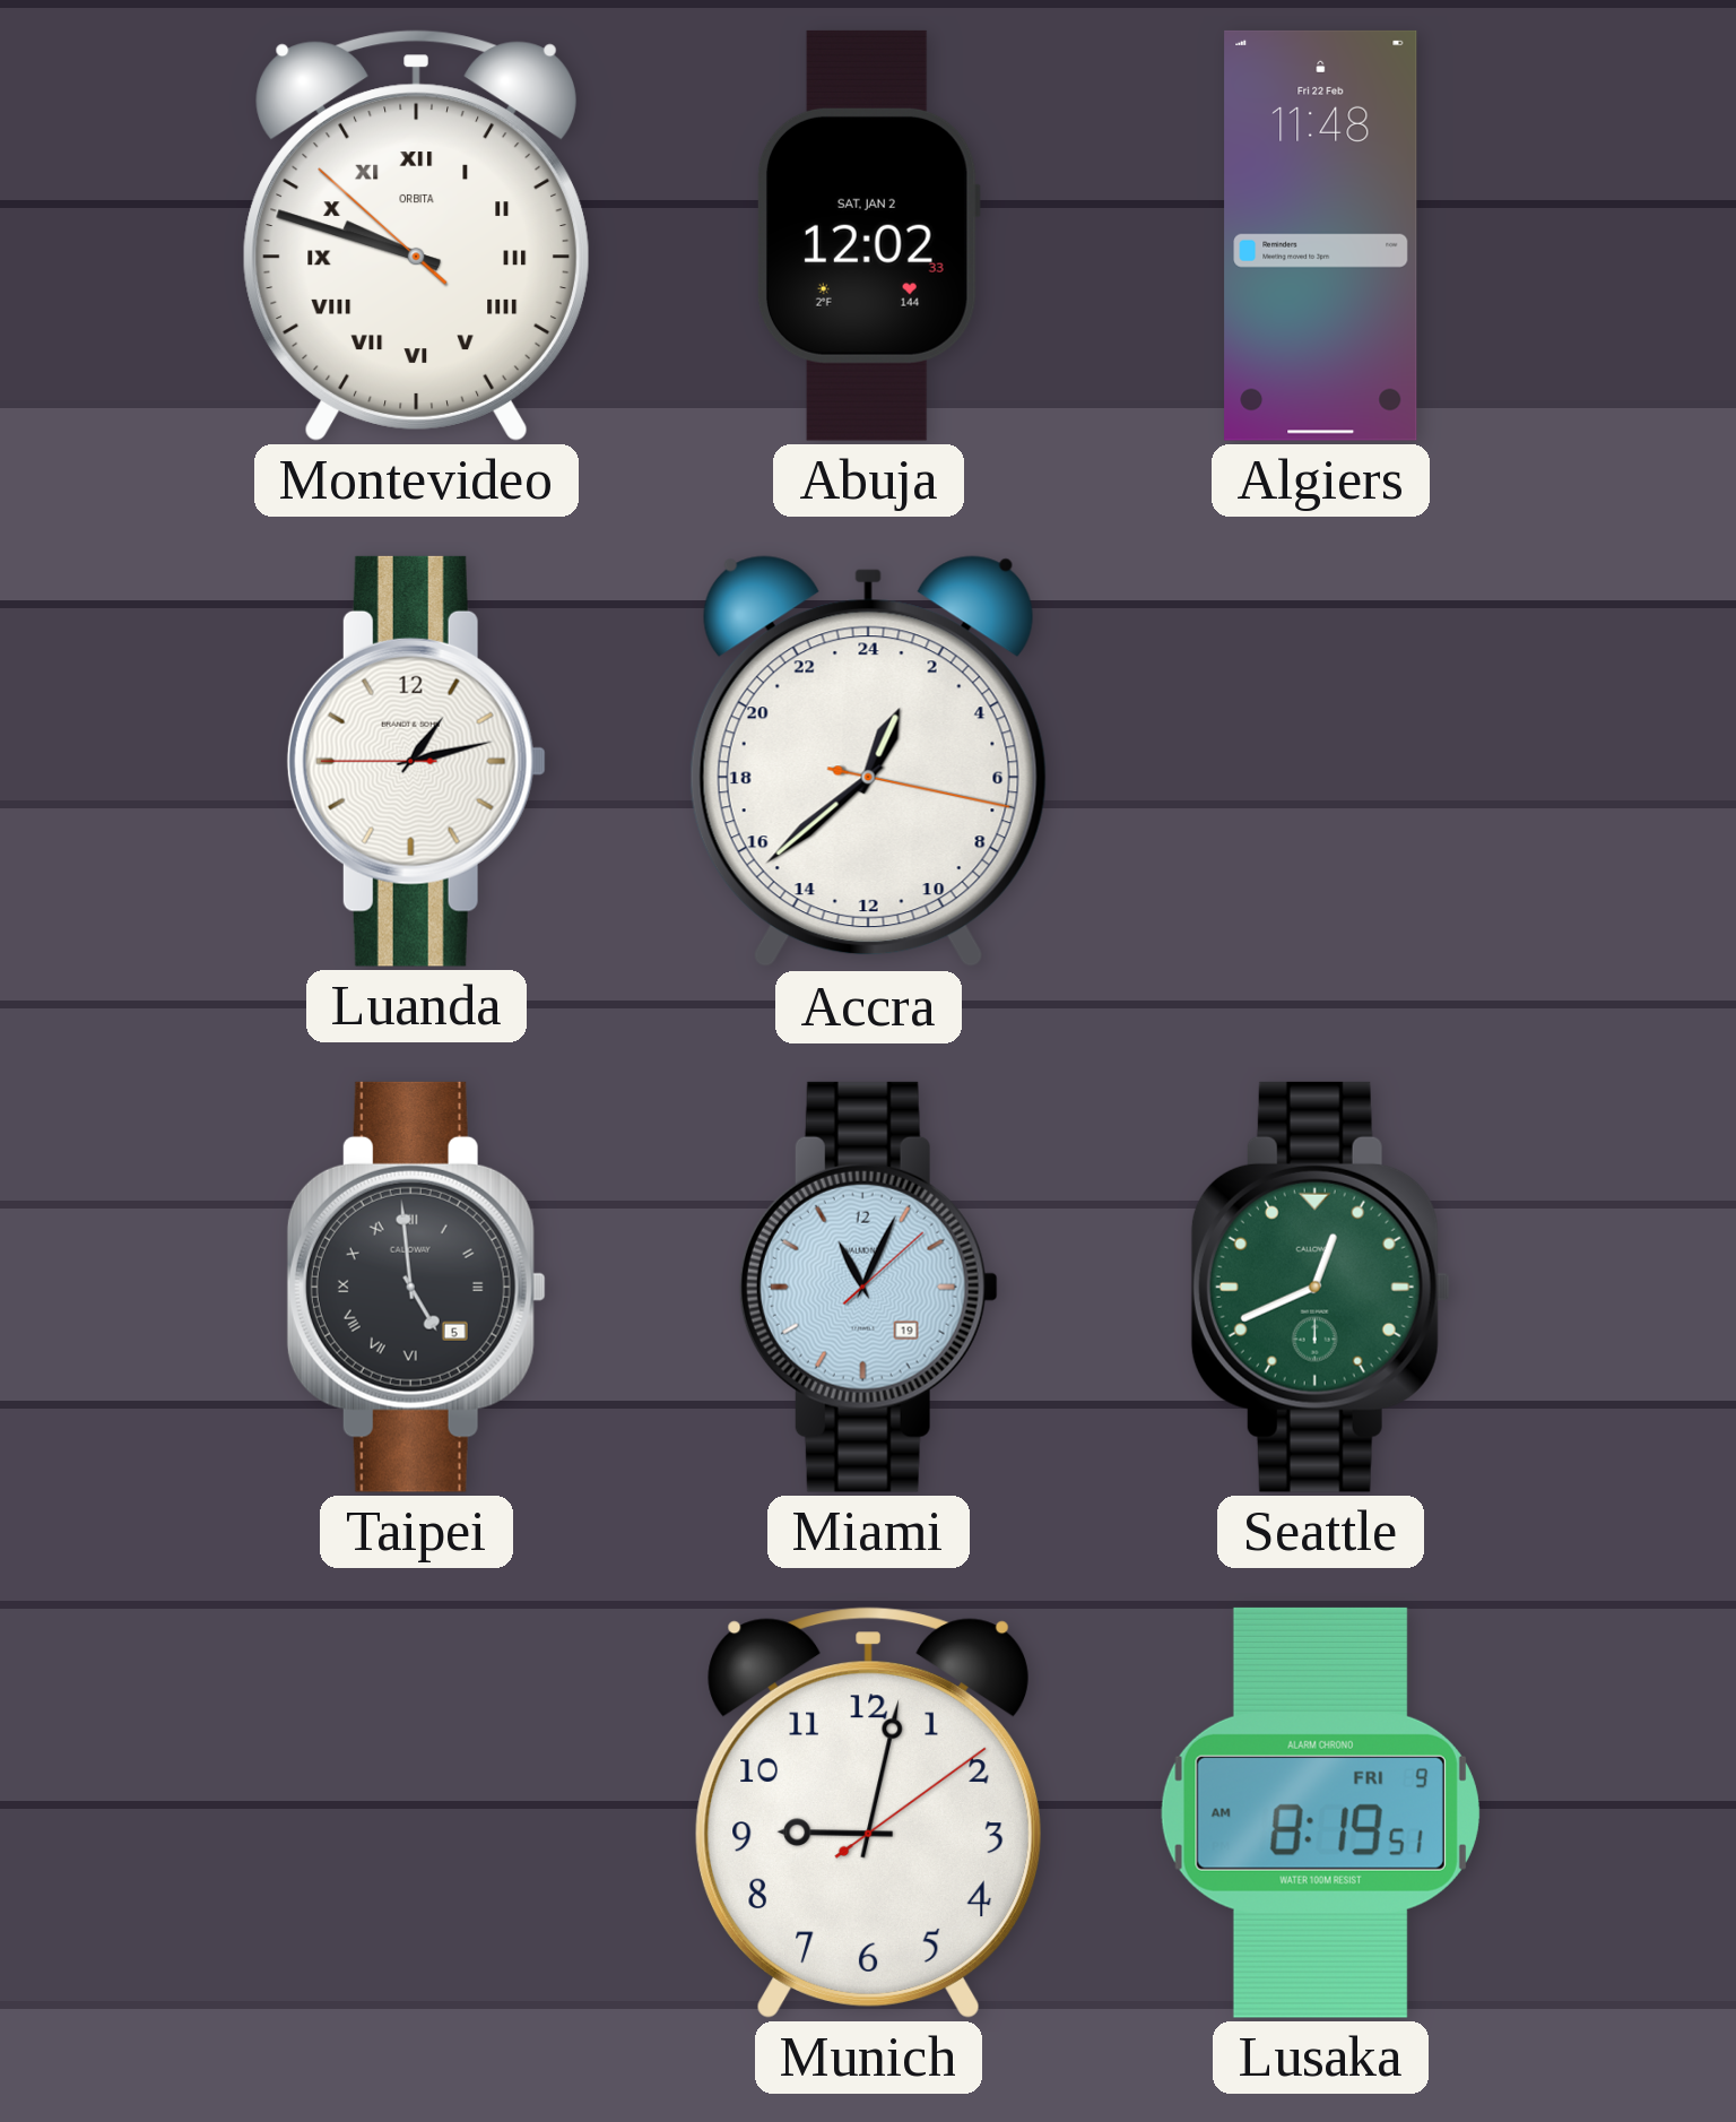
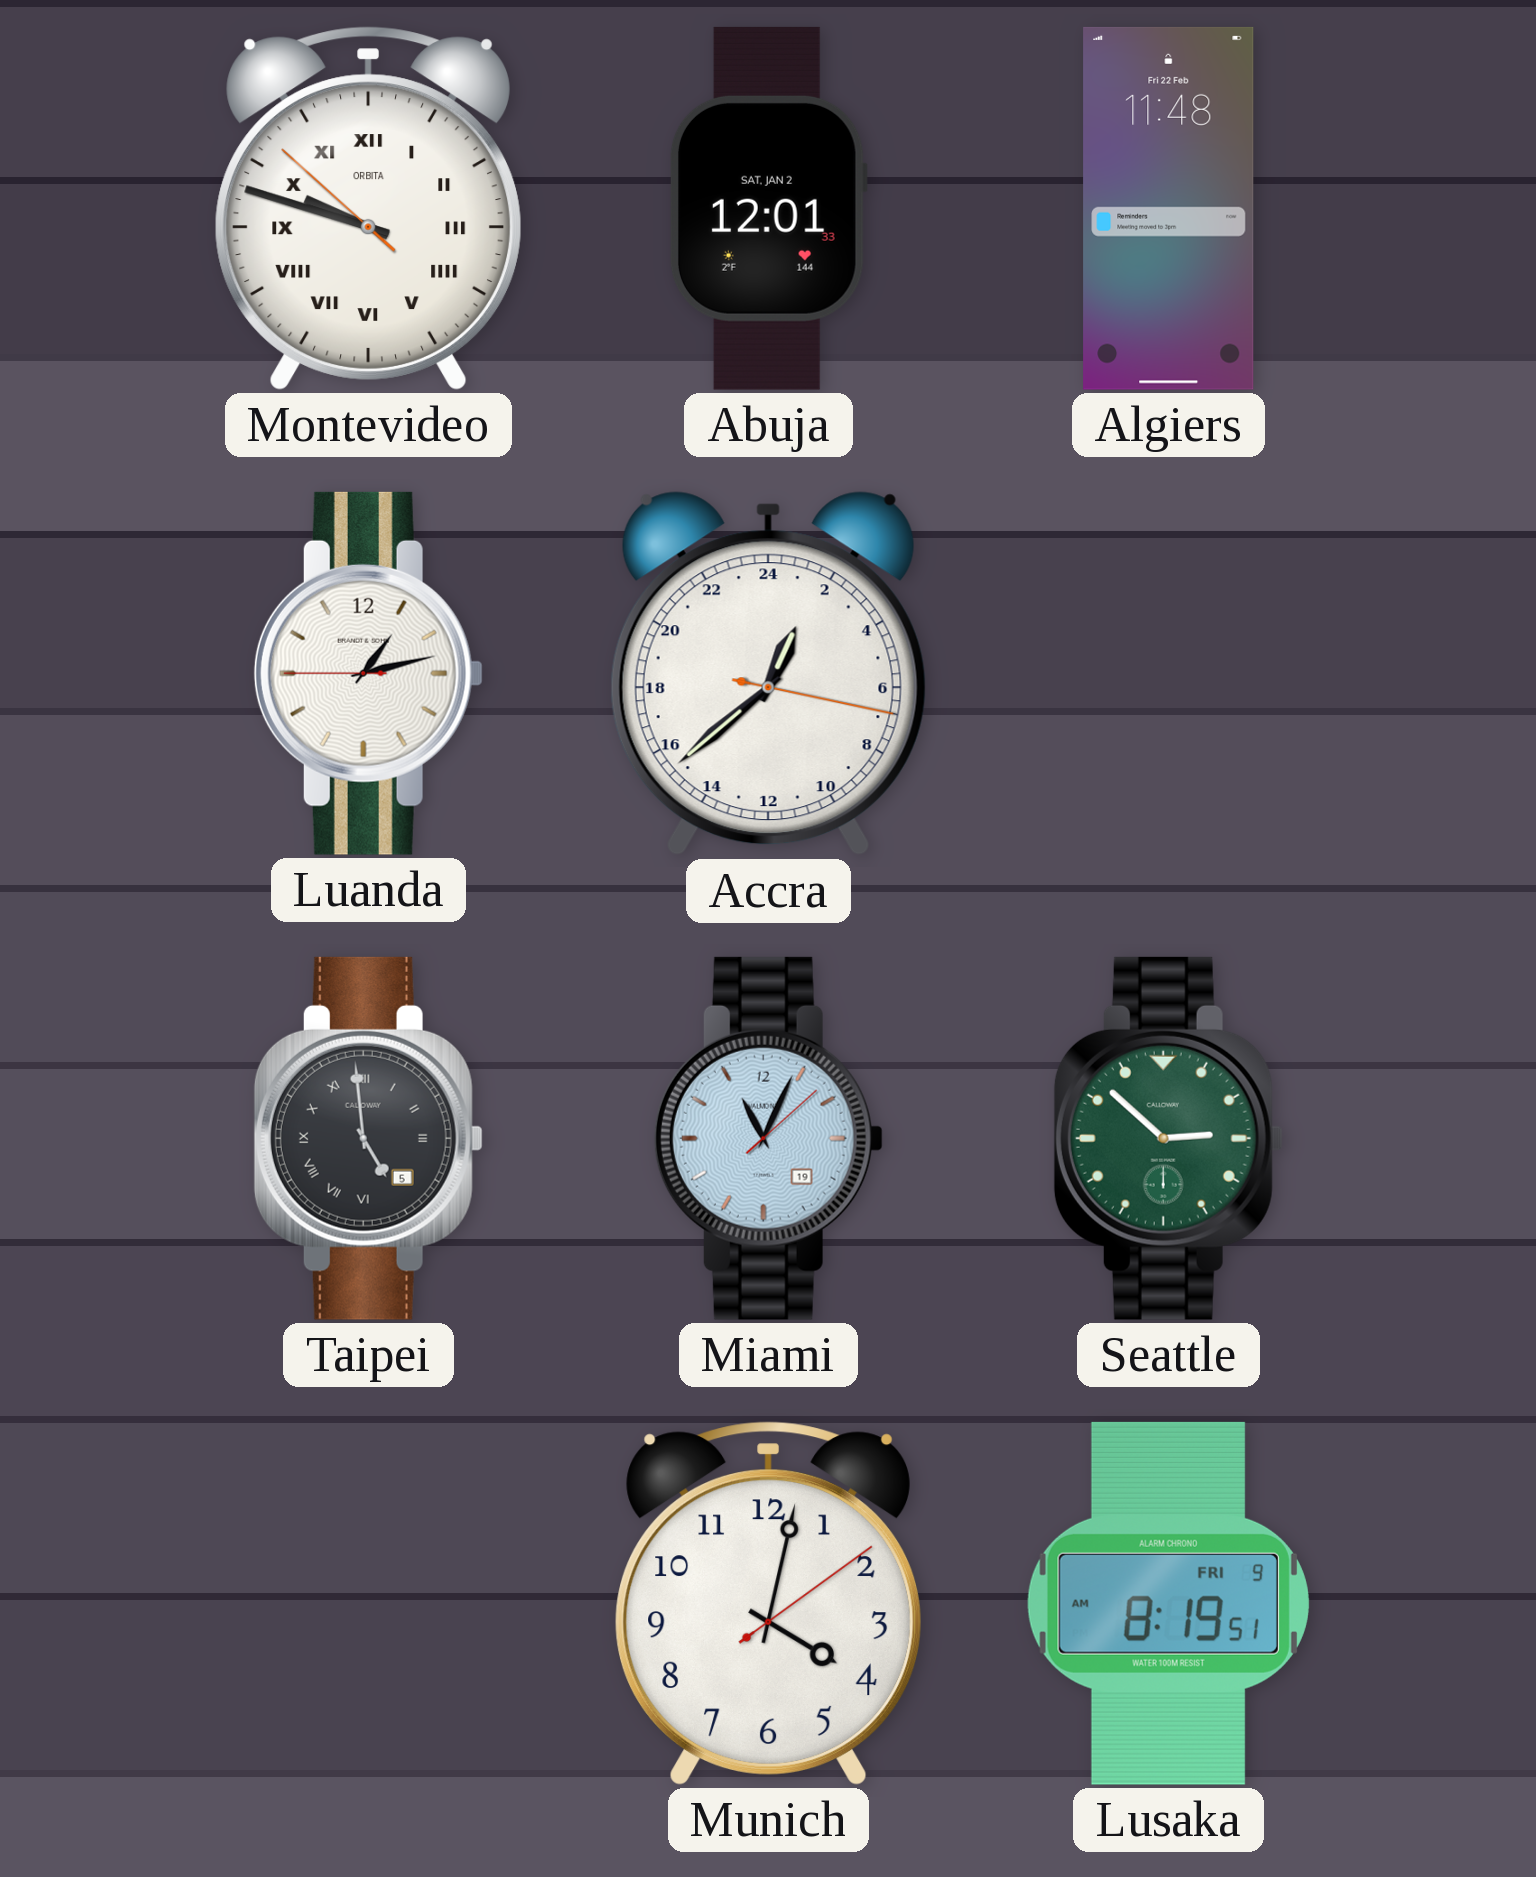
Abuja: 12:02 -> 12:01
Seattle: 12:41 -> 2:52
Munich: 9:02 -> 4:02
